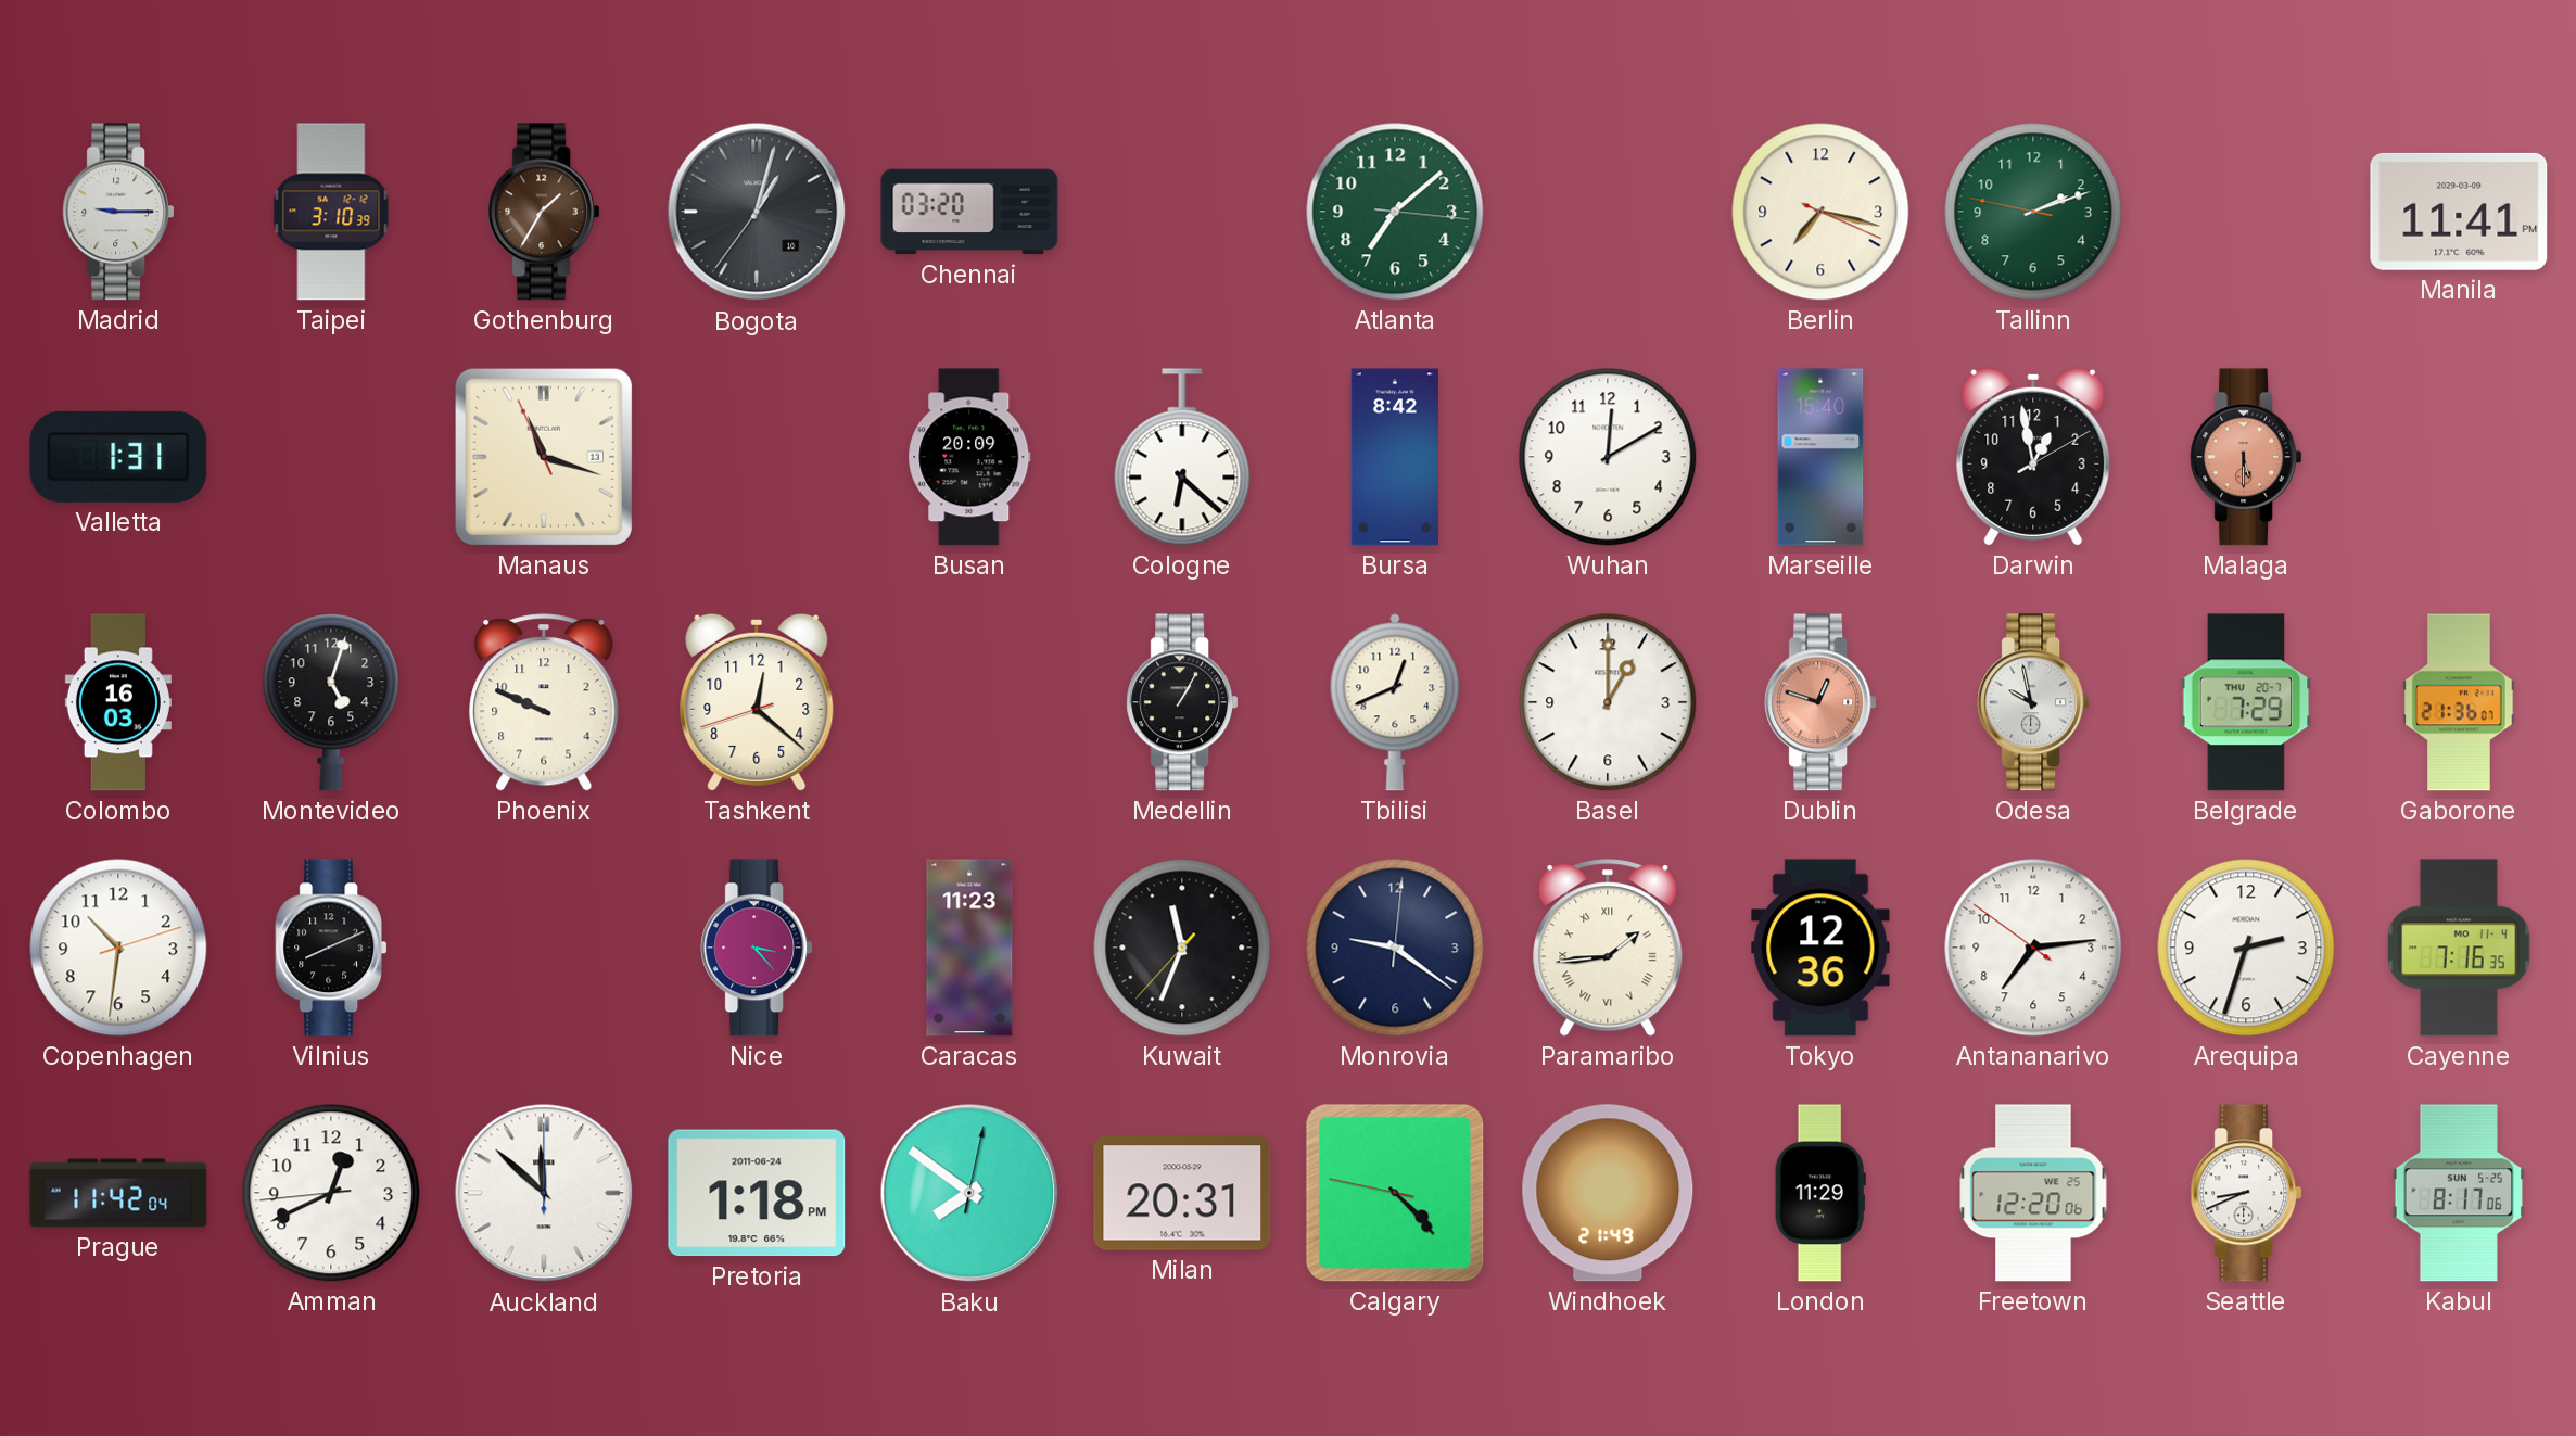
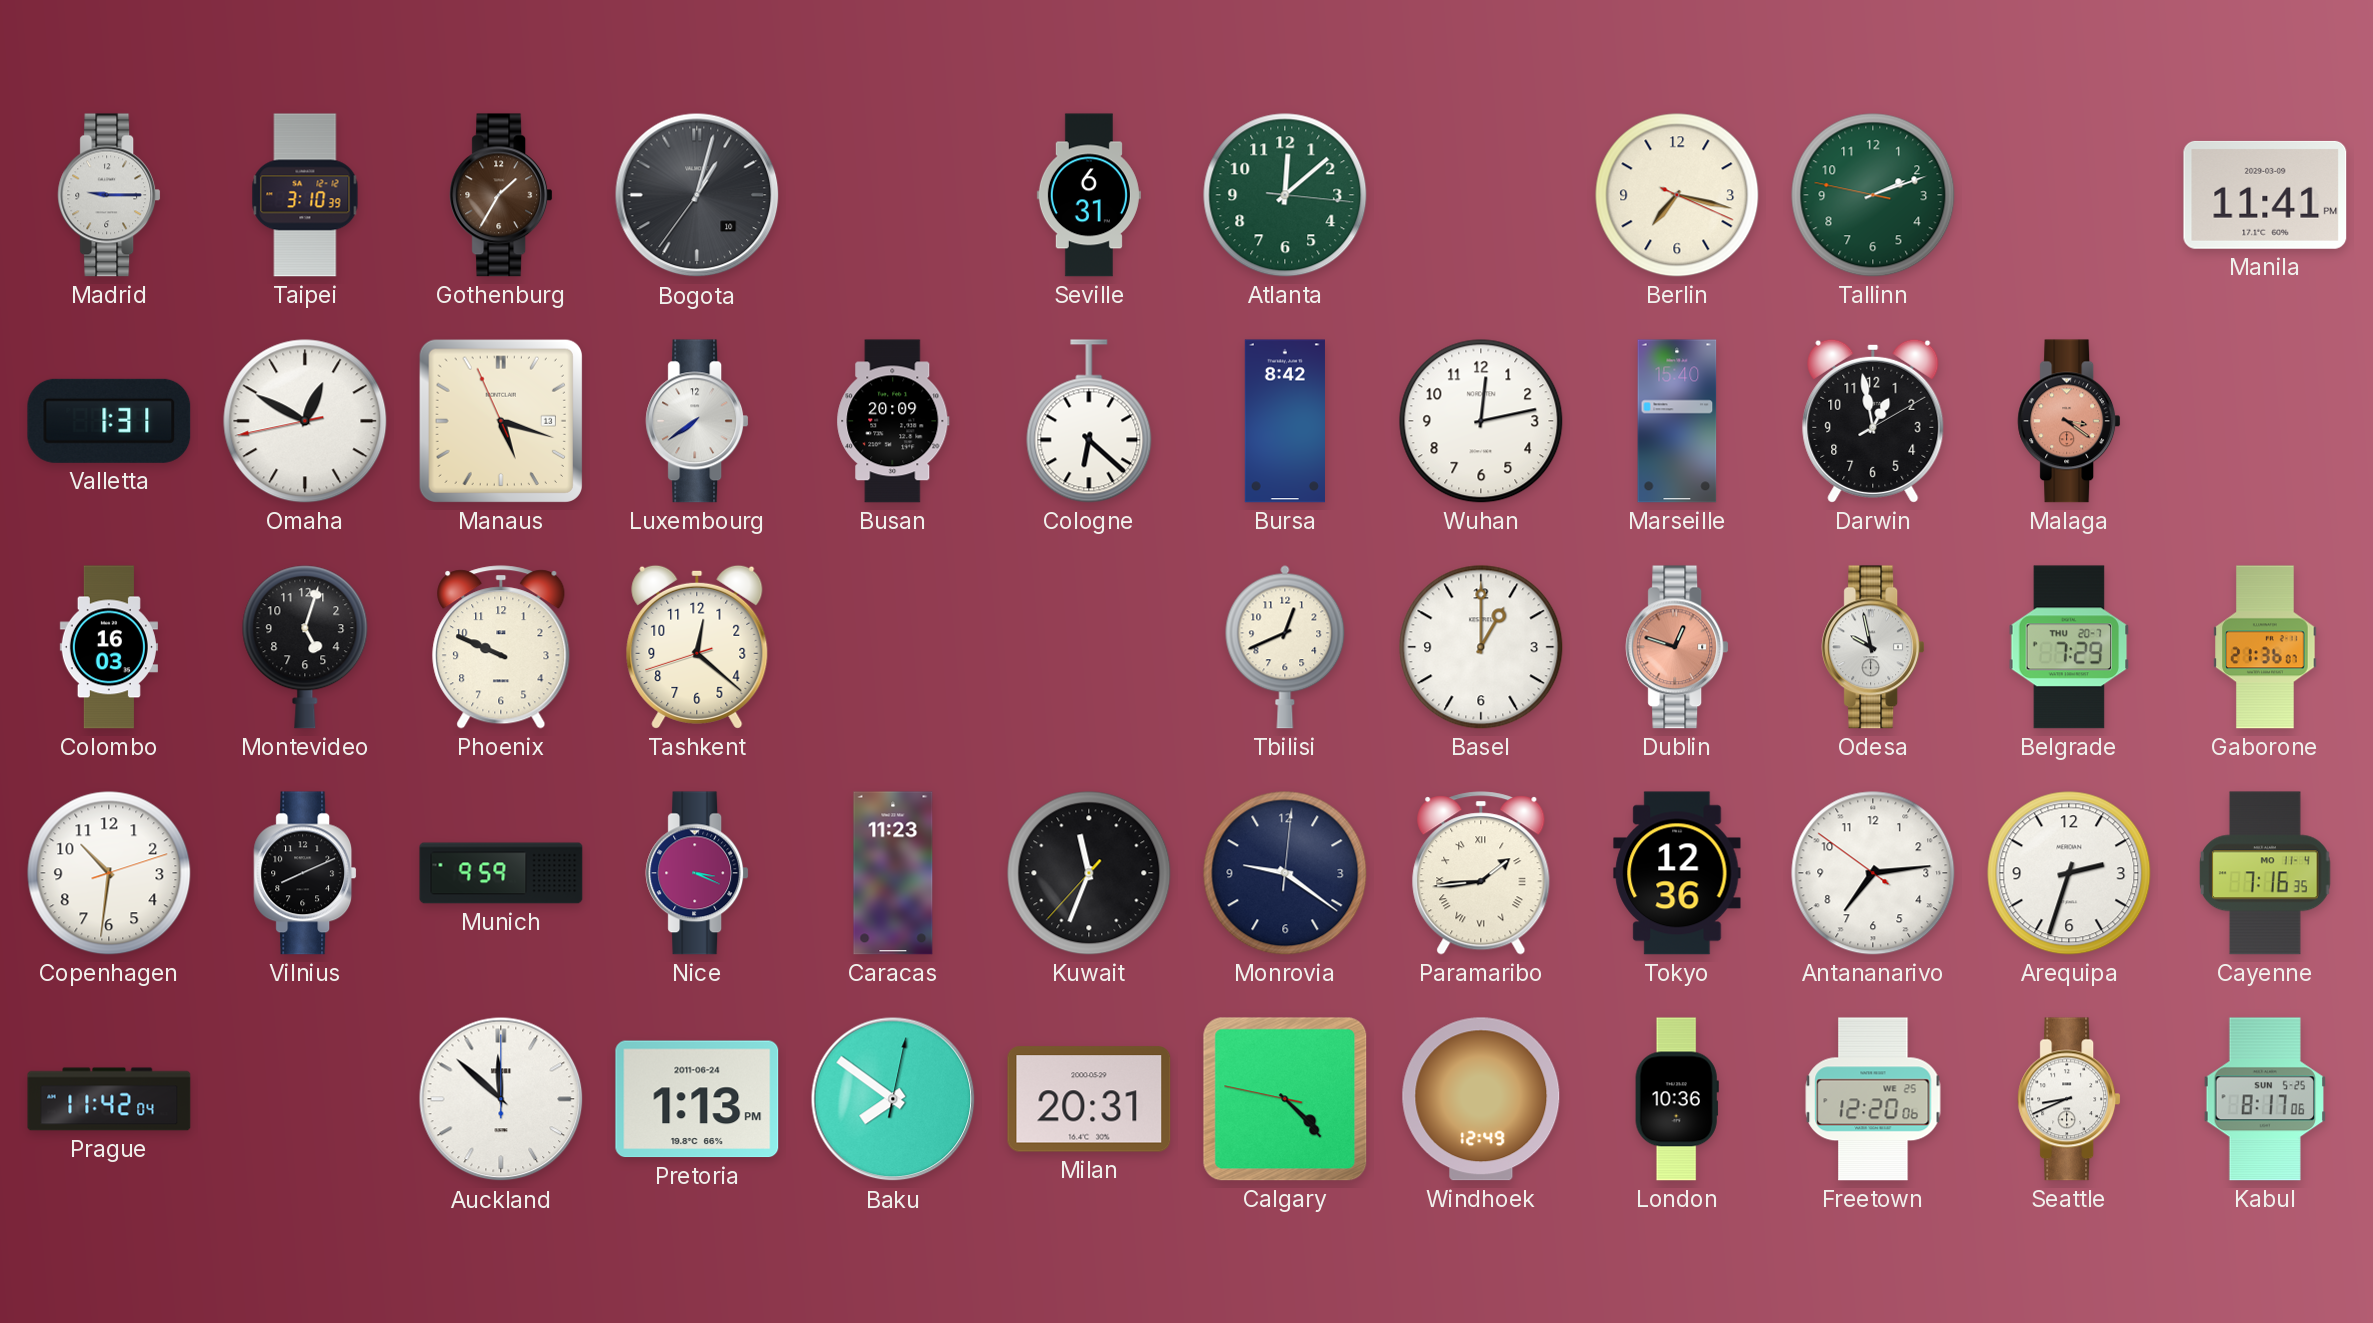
Chennai: 03:20 -> none
Seville: none -> 6:31
Atlanta: 7:08 -> 12:08
Omaha: none -> 12:49
Manaus: 11:17 -> 5:17
Luxembourg: none -> 7:39
Wuhan: 12:10 -> 12:13
Malaga: 5:30 -> 3:21
Medellin: 1:05 -> none
Munich: none -> 9:59
Nice: 3:23 -> 3:19
Amman: 12:40 -> none
Pretoria: 1:18 -> 1:13
Windhoek: 21:49 -> 12:49
London: 11:29 -> 10:36
